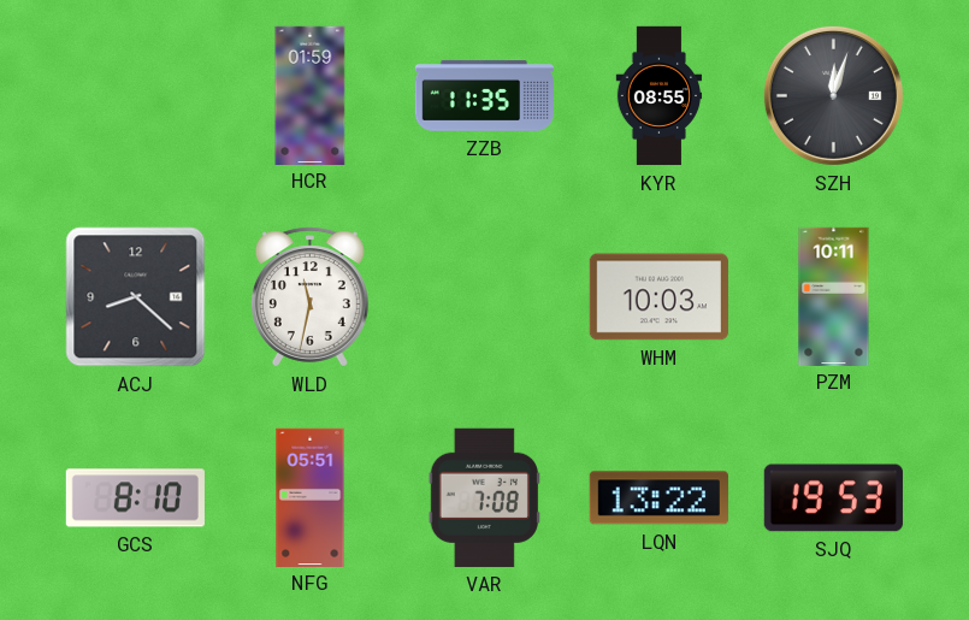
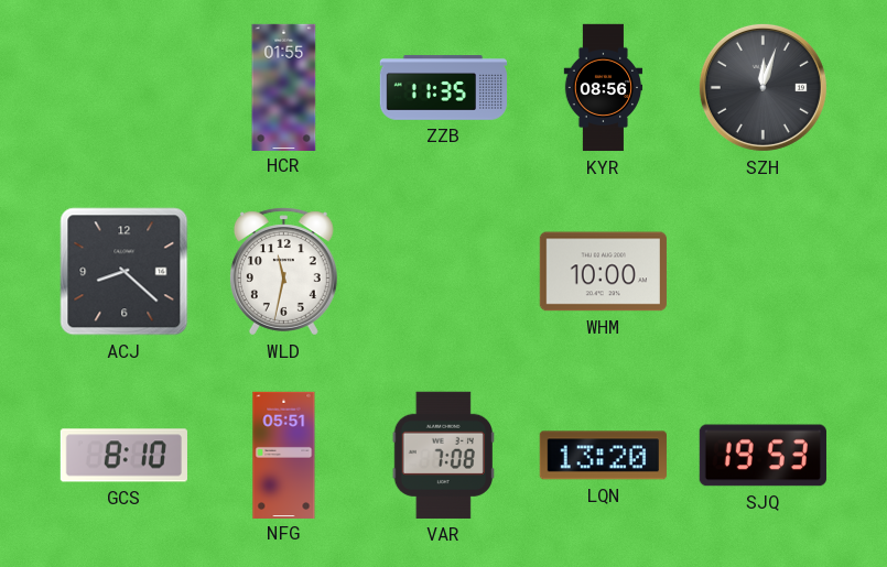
HCR: 01:59 -> 01:55
KYR: 08:55 -> 08:56
WHM: 10:03 -> 10:00
PZM: 10:11 -> none
LQN: 13:22 -> 13:20
